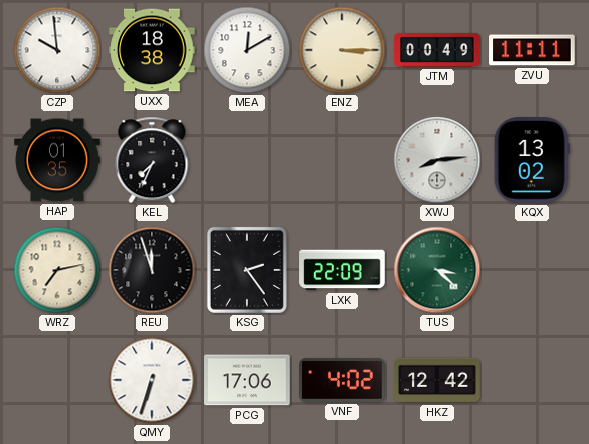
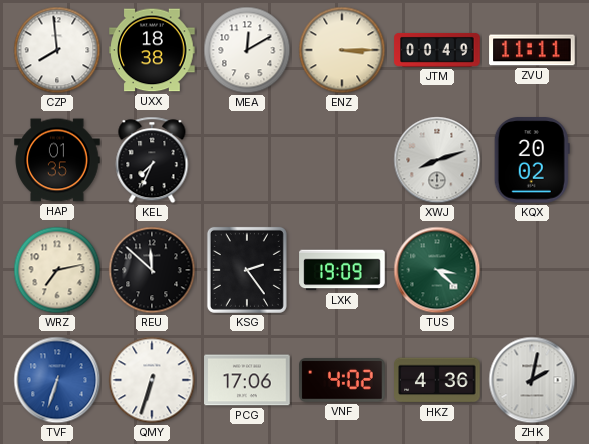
CZP: 9:59 -> 7:59
XWJ: 8:14 -> 8:12
KQX: 13:02 -> 20:02
REU: 11:57 -> 11:52
LXK: 22:09 -> 19:09
TVF: none -> 6:33
HKZ: 12:42 -> 4:36
ZHK: none -> 2:02
